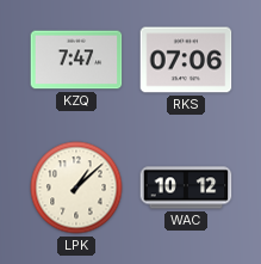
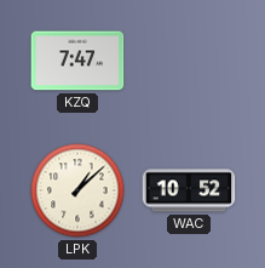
RKS: 07:06 -> none
WAC: 10:12 -> 10:52
